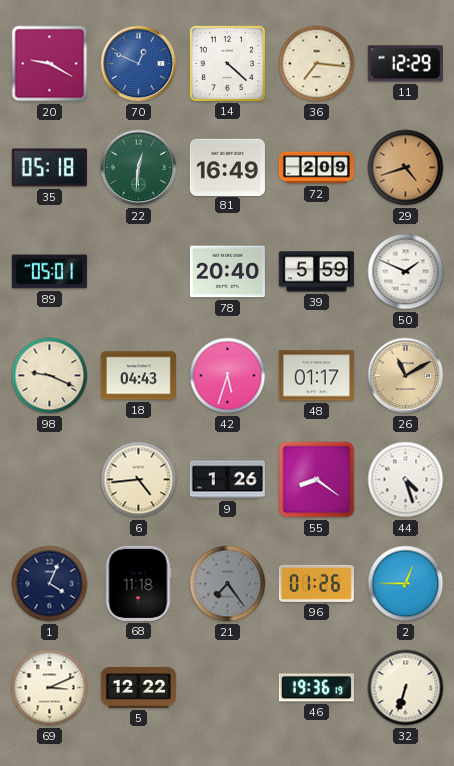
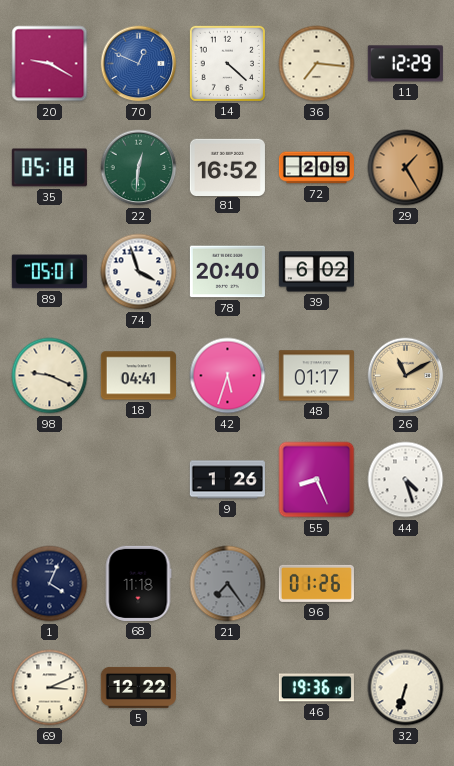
81: 16:49 -> 16:52
29: 4:42 -> 1:25
74: none -> 3:57
39: 5:59 -> 6:02
50: 1:49 -> none
18: 04:43 -> 04:41
6: 4:44 -> none
55: 8:21 -> 8:26
2: 12:45 -> none
